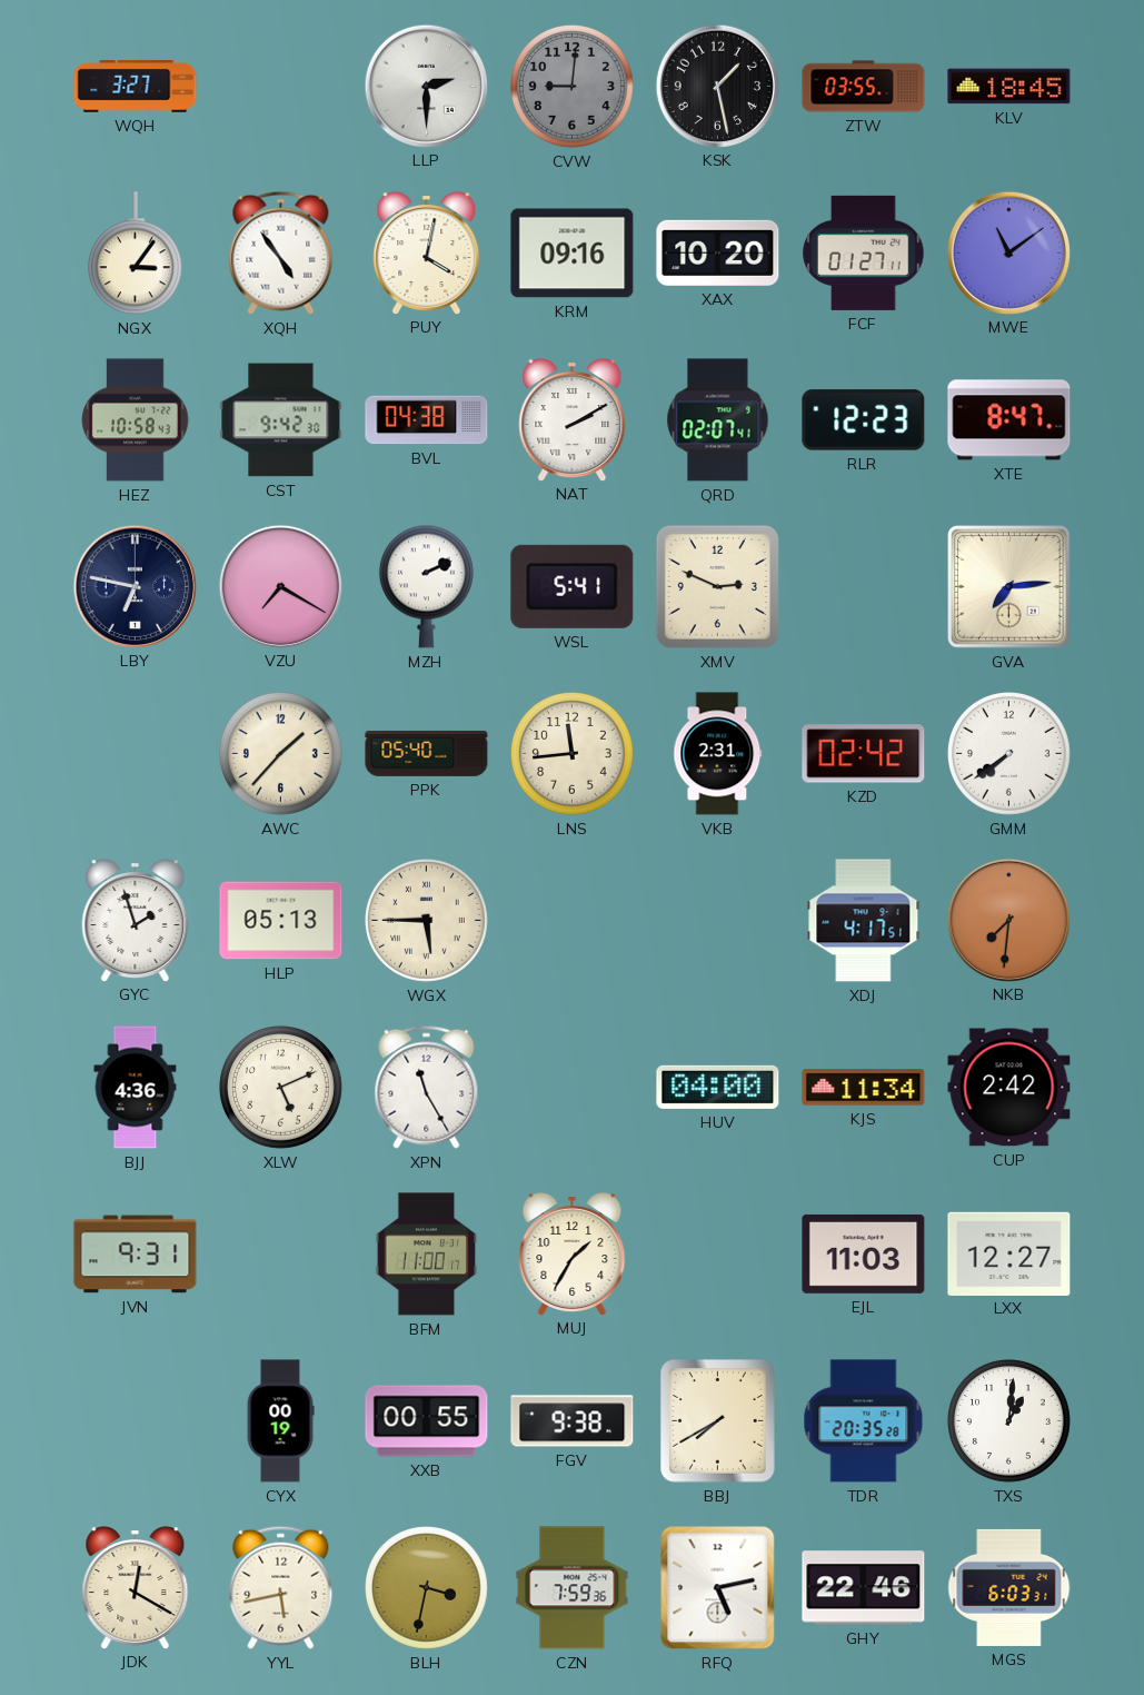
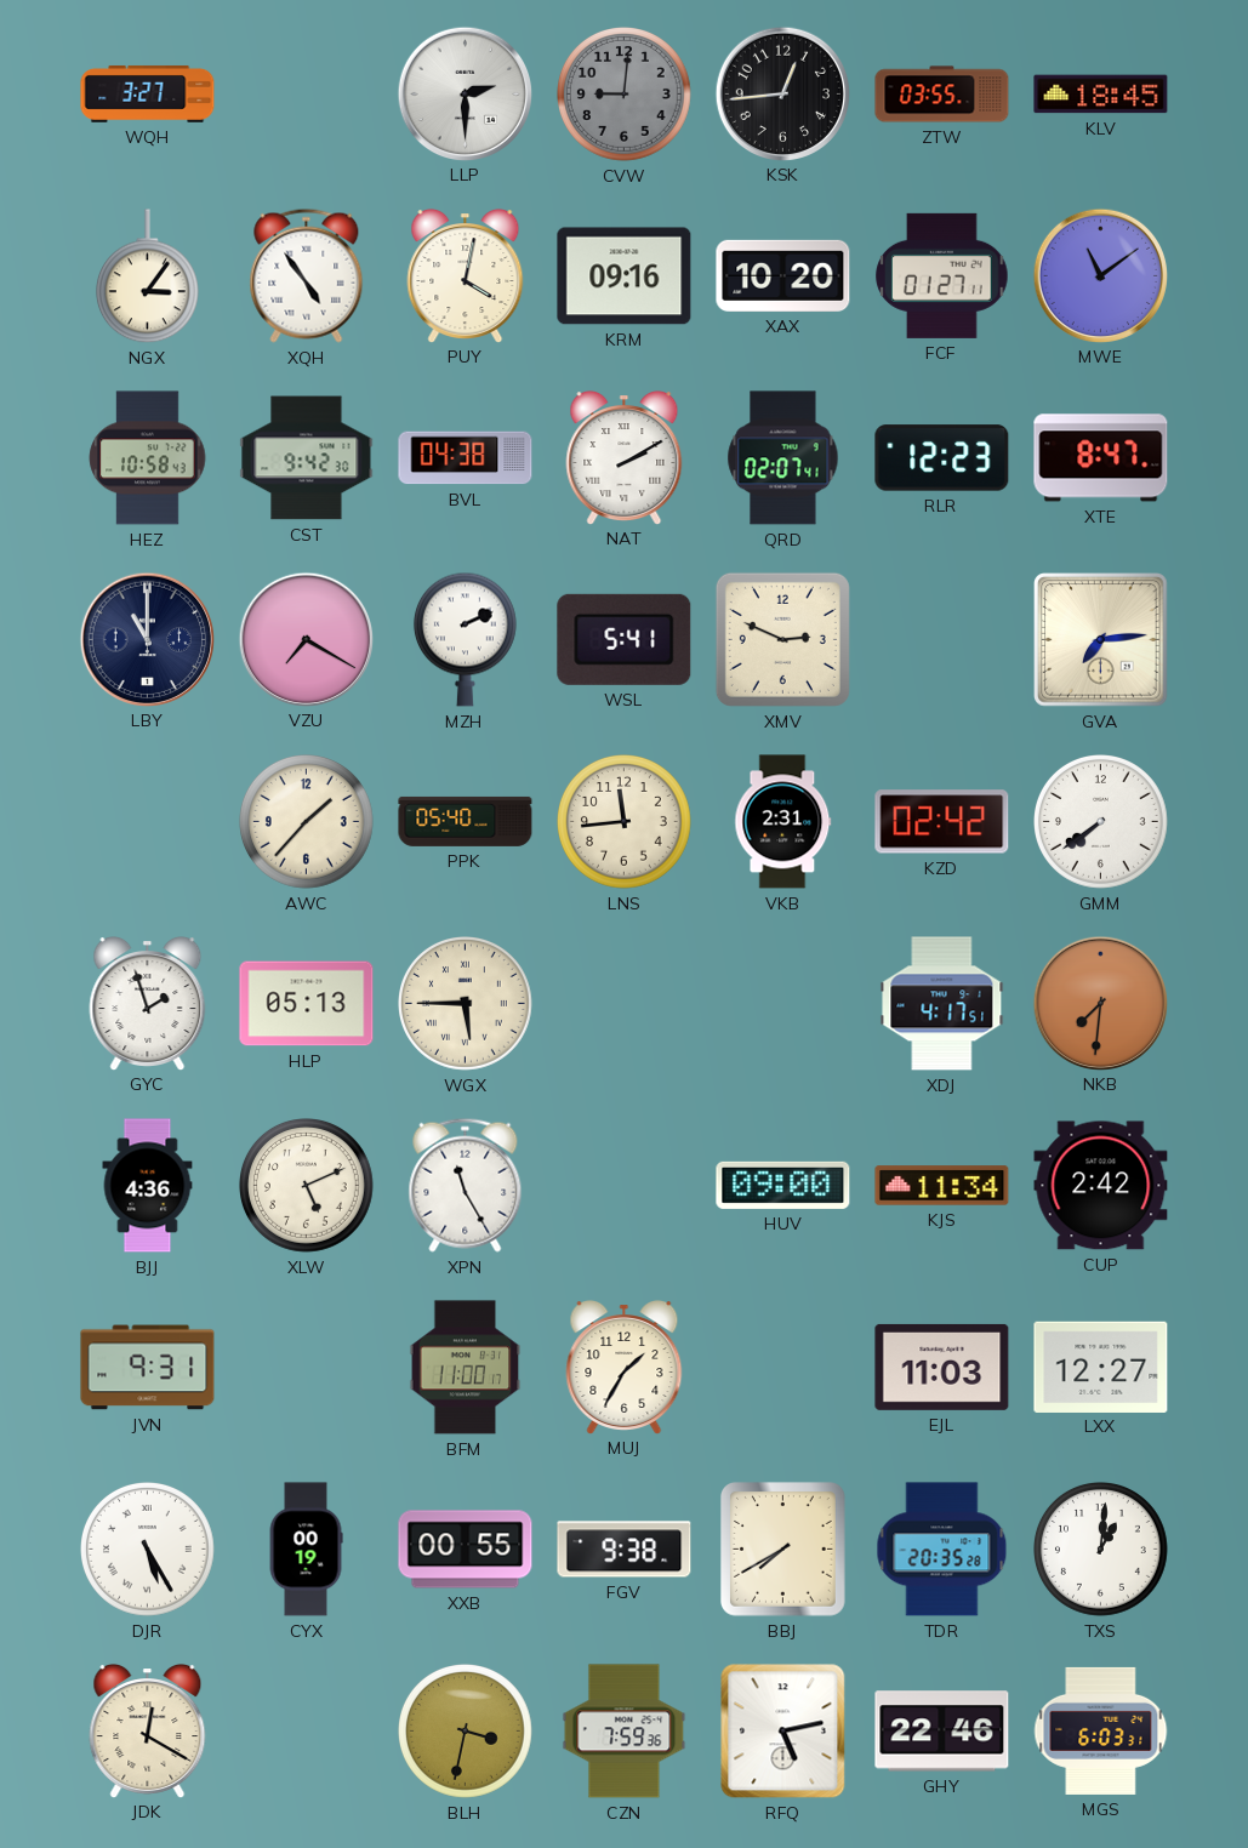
KSK: 1:28 -> 12:44
LBY: 6:47 -> 11:00
HUV: 04:00 -> 09:00
DJR: none -> 5:25
YYL: 5:43 -> none
